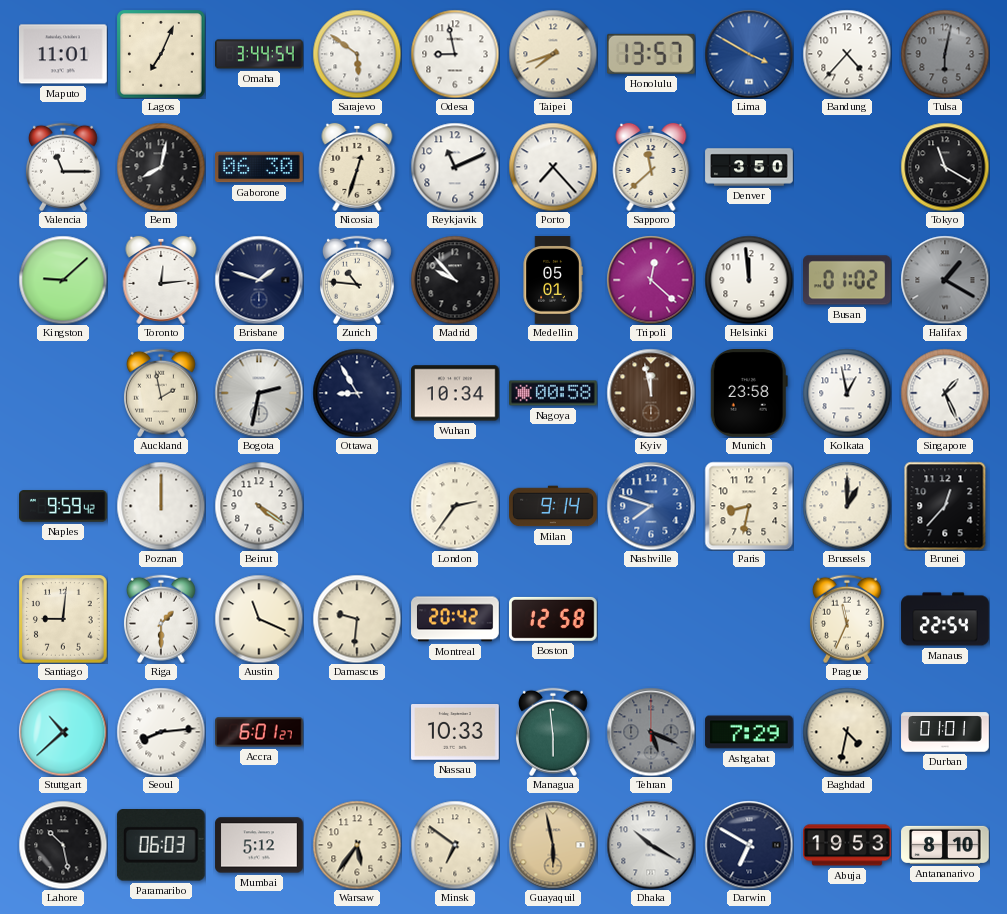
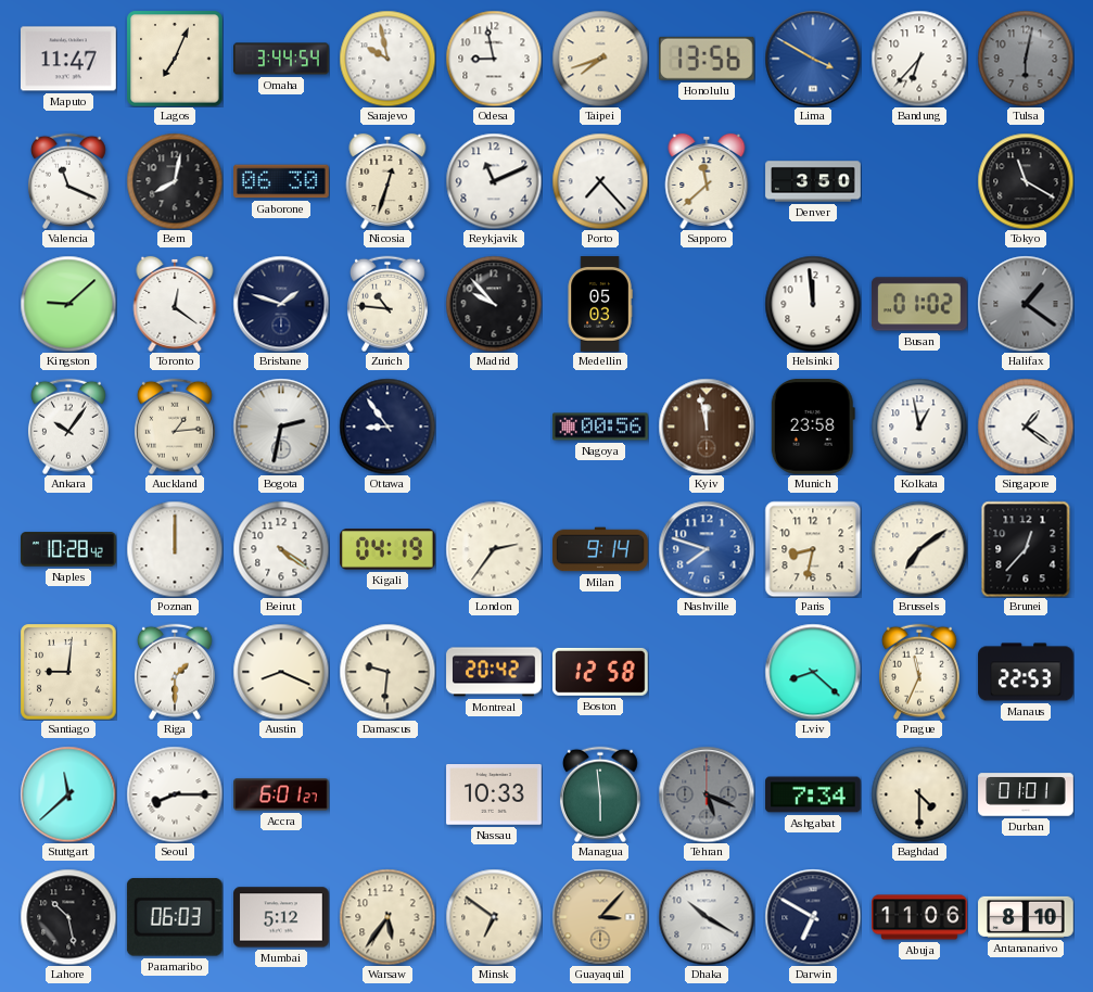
Maputo: 11:01 -> 11:47
Sarajevo: 5:51 -> 9:58
Honolulu: 13:57 -> 13:56
Bandung: 4:37 -> 6:37
Valencia: 11:15 -> 11:19
Toronto: 12:14 -> 12:21
Medellin: 05:01 -> 05:03
Tripoli: 12:22 -> none
Halifax: 1:20 -> 1:21
Ankara: none -> 10:06
Auckland: 1:58 -> 1:14
Ottawa: 8:55 -> 8:54
Wuhan: 10:34 -> none
Nagoya: 00:58 -> 00:56
Singapore: 1:26 -> 1:21
Naples: 9:59 -> 10:28
Kigali: none -> 04:19
Brussels: 1:00 -> 7:09
Austin: 11:19 -> 8:19
Lviv: none -> 8:22
Manaus: 22:54 -> 22:53
Stuttgart: 10:38 -> 11:38
Seoul: 8:14 -> 8:15
Ashgabat: 7:29 -> 7:34
Baghdad: 4:32 -> 4:30
Guayaquil: 5:58 -> 3:07
Abuja: 19:53 -> 11:06
